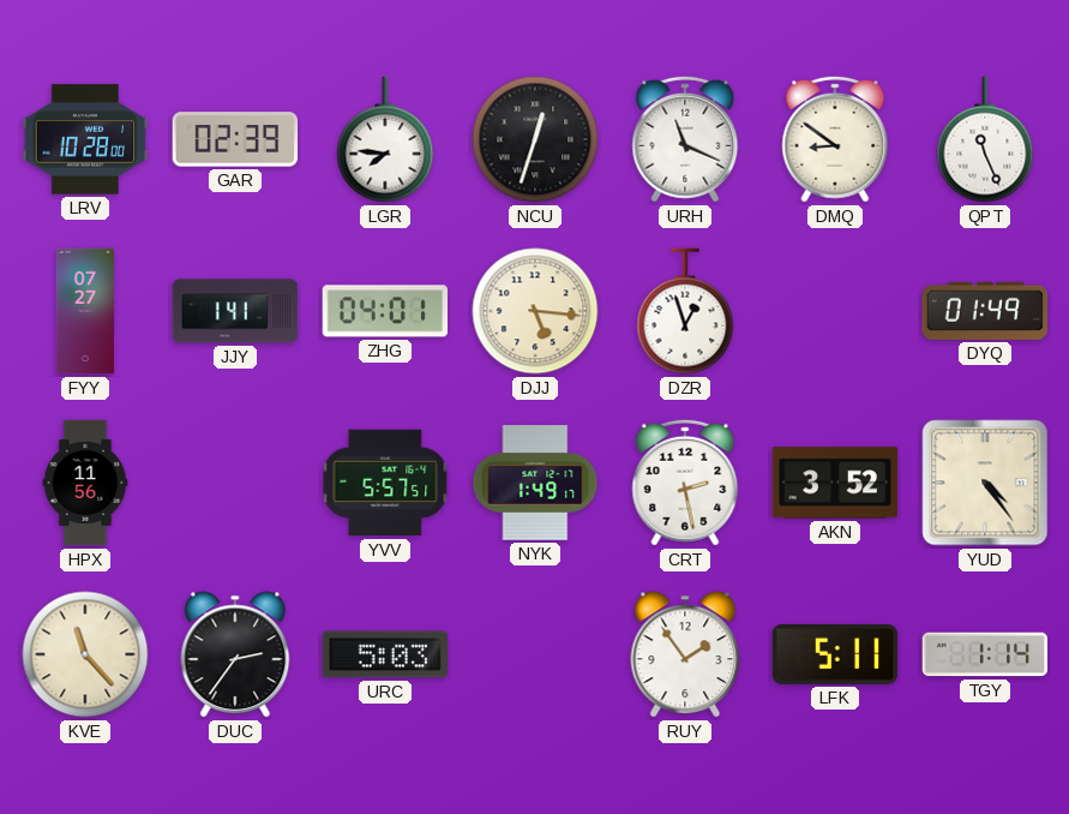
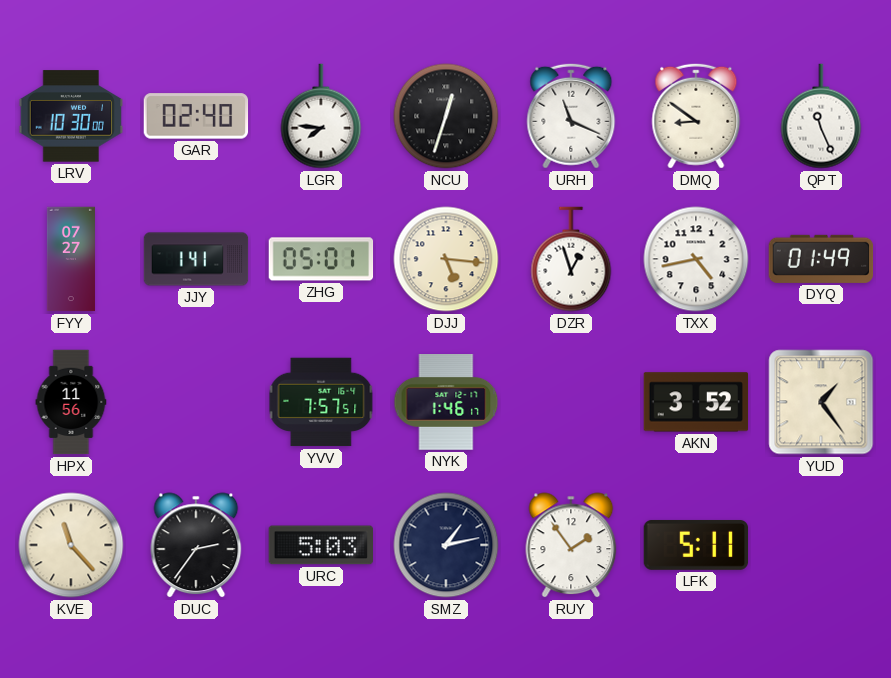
LRV: 10:28 -> 10:30
GAR: 02:39 -> 02:40
ZHG: 04:01 -> 05:01
TXX: none -> 4:43
YVV: 5:57 -> 7:57
NYK: 1:49 -> 1:46
CRT: 2:28 -> none
YUD: 4:24 -> 1:24
SMZ: none -> 1:13
TGY: 1:14 -> none
